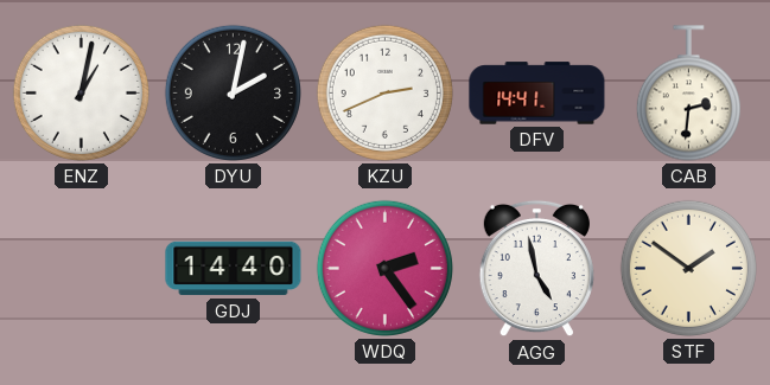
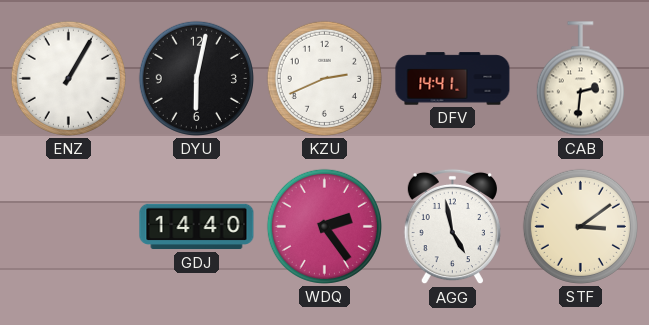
ENZ: 1:02 -> 1:05
DYU: 2:02 -> 6:02
STF: 1:51 -> 3:09
